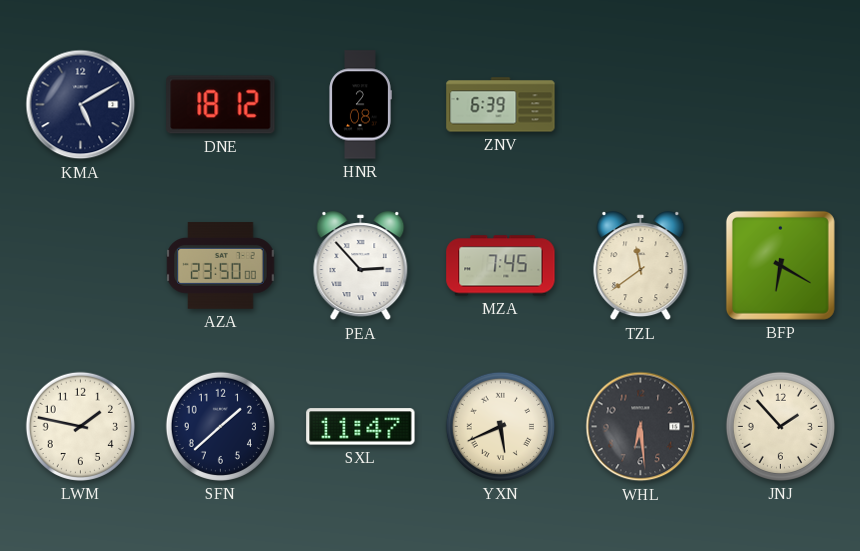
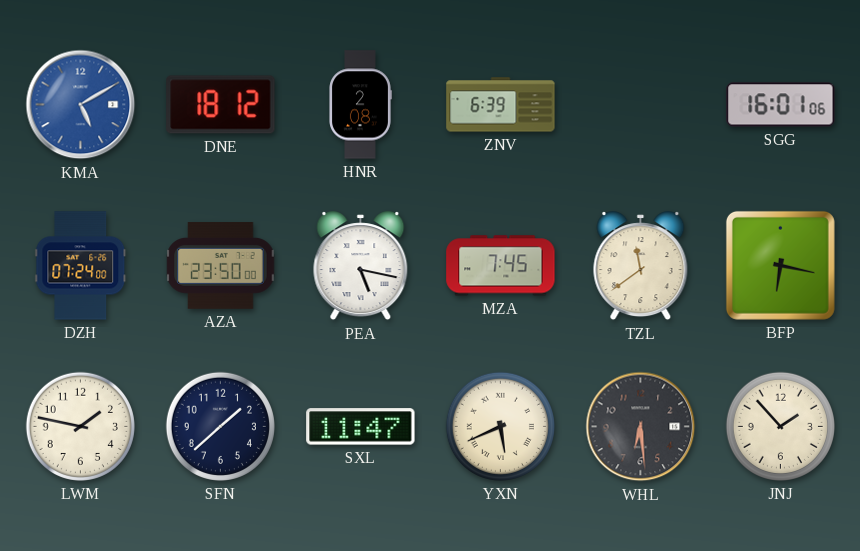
KMA dial: navy -> blue
SGG: none -> 16:01
DZH: none -> 07:24
PEA: 2:53 -> 5:17
BFP: 6:20 -> 6:17
